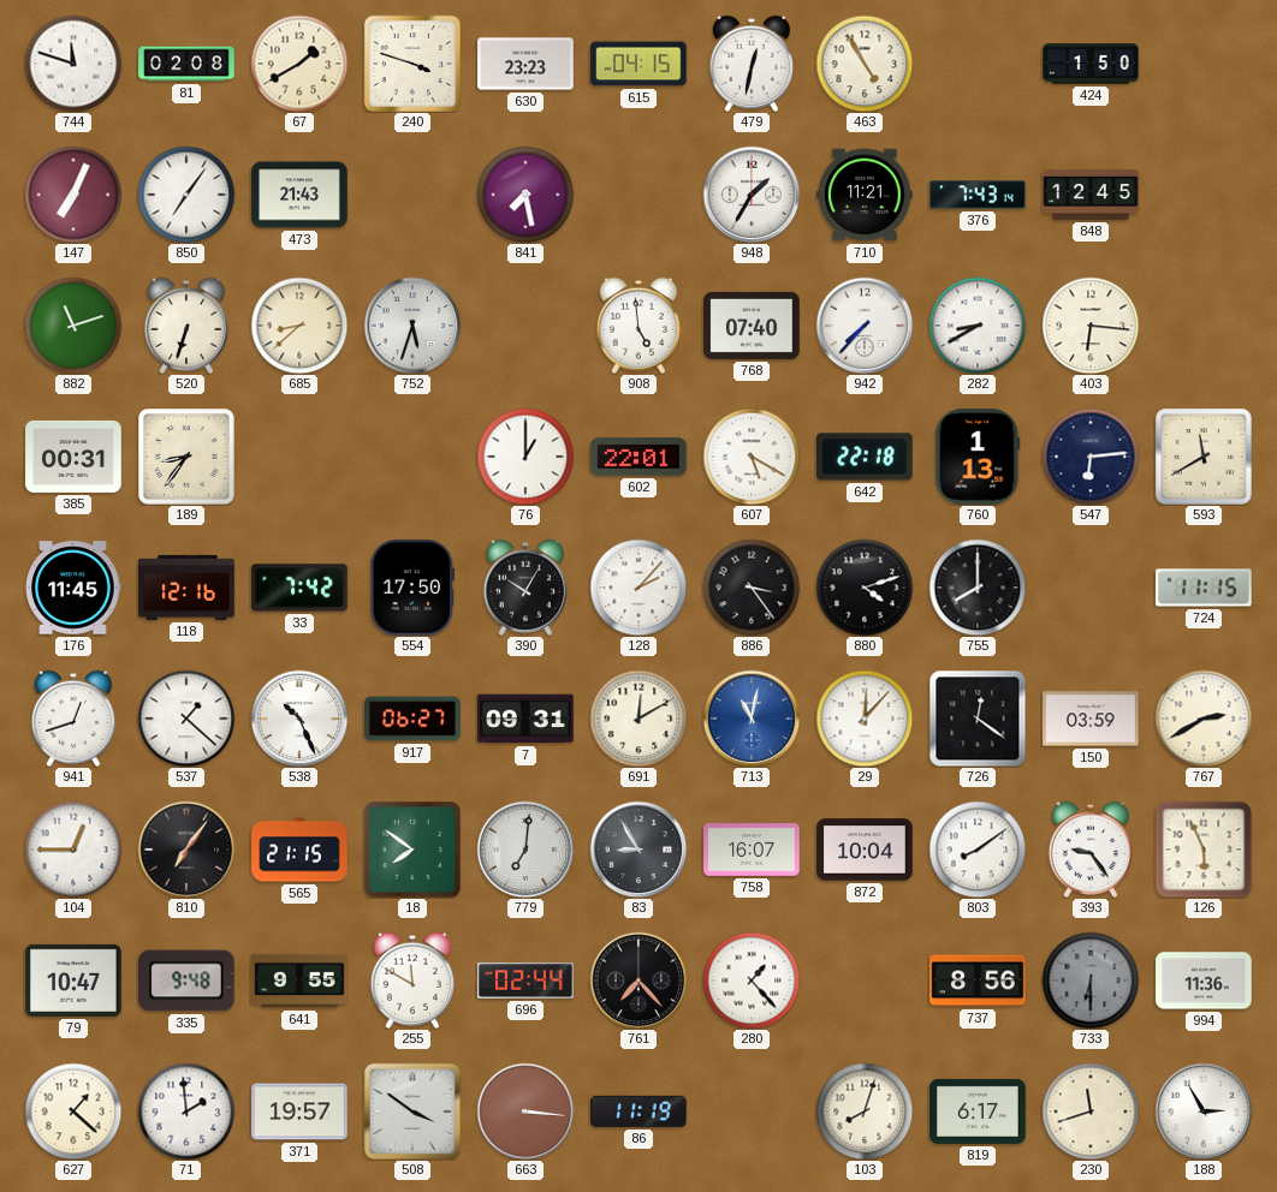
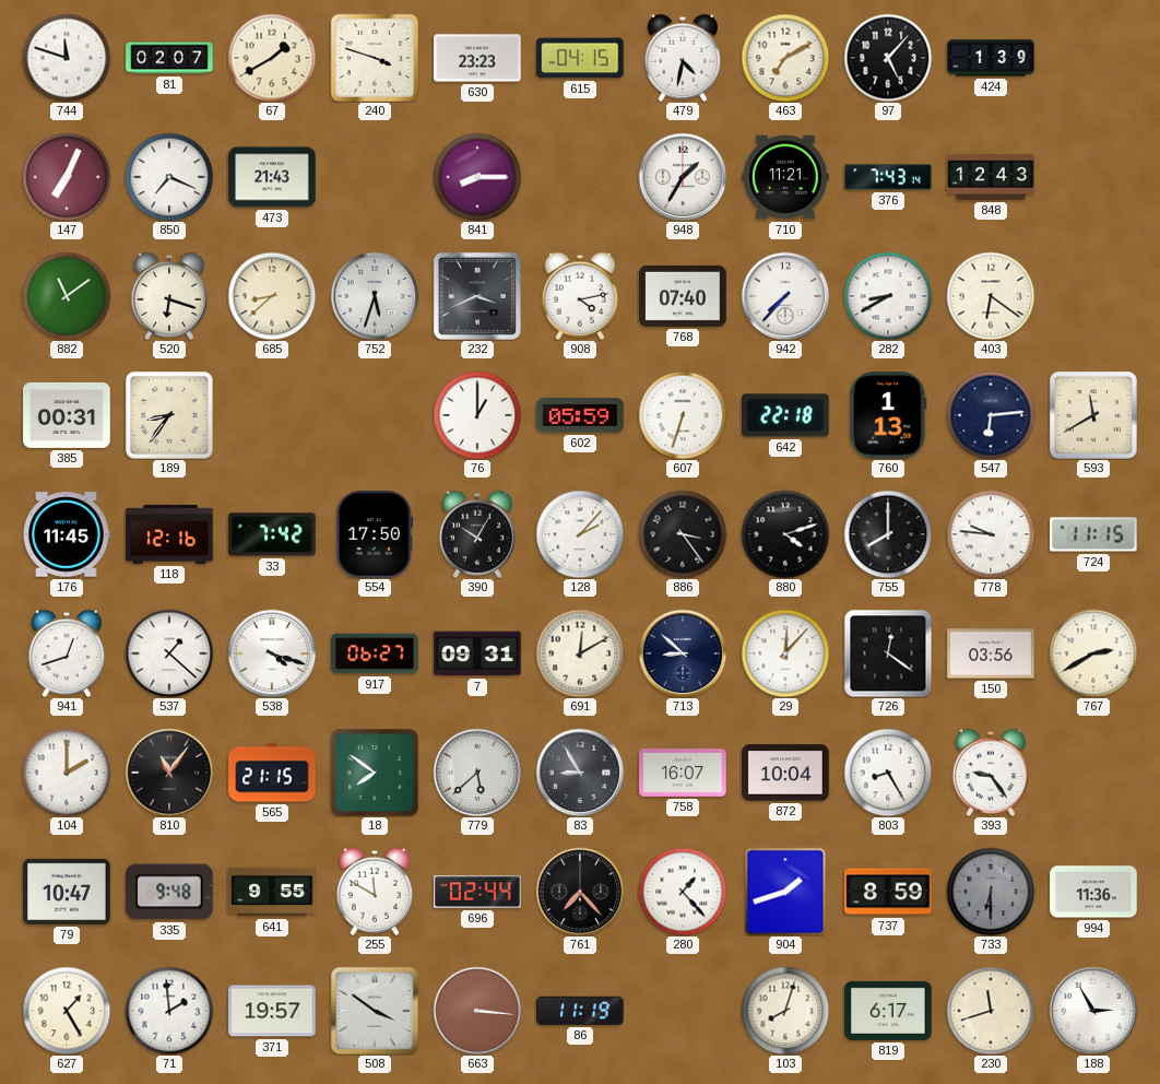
81: 02:08 -> 02:07
479: 12:32 -> 4:32
463: 4:55 -> 7:10
97: none -> 5:07
424: 1:50 -> 1:39
850: 7:06 -> 7:19
841: 7:28 -> 8:15
848: 12:45 -> 12:43
882: 11:12 -> 11:09
520: 6:33 -> 6:18
232: none -> 3:41
908: 4:59 -> 4:13
403: 6:16 -> 6:21
602: 22:01 -> 05:59
607: 5:20 -> 6:33
778: none -> 9:46
538: 10:26 -> 4:18
713: 11:02 -> 8:52
713 dial: blue -> navy
150: 03:59 -> 03:56
104: 12:45 -> 2:00
810: 7:06 -> 11:06
779: 7:01 -> 5:38
803: 8:09 -> 8:25
126: 5:56 -> none
904: none -> 1:42
737: 8:56 -> 8:59
627: 1:22 -> 1:25
